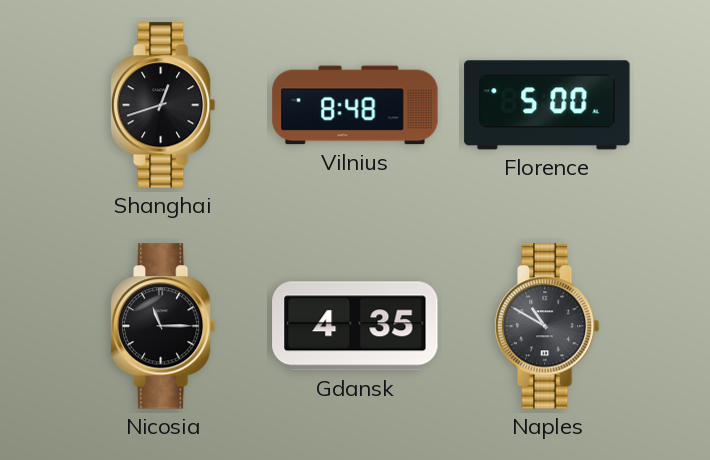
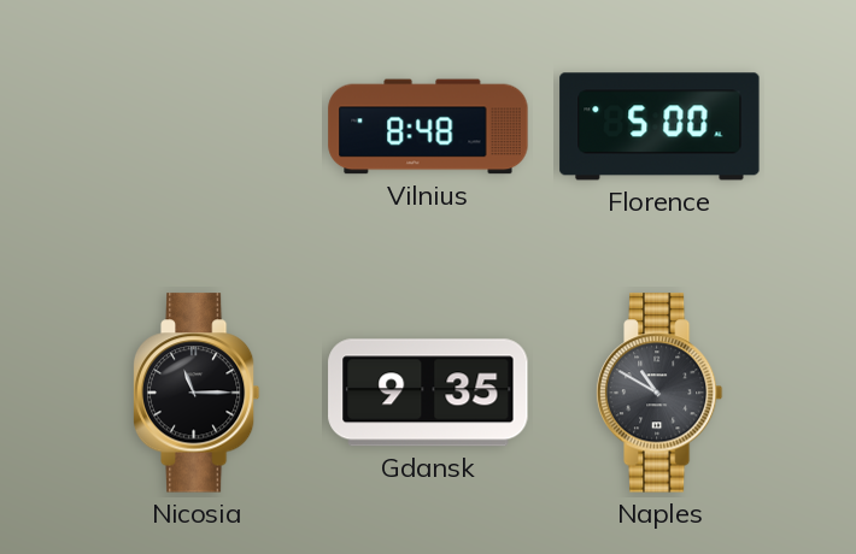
Shanghai: 12:42 -> none
Gdansk: 4:35 -> 9:35
